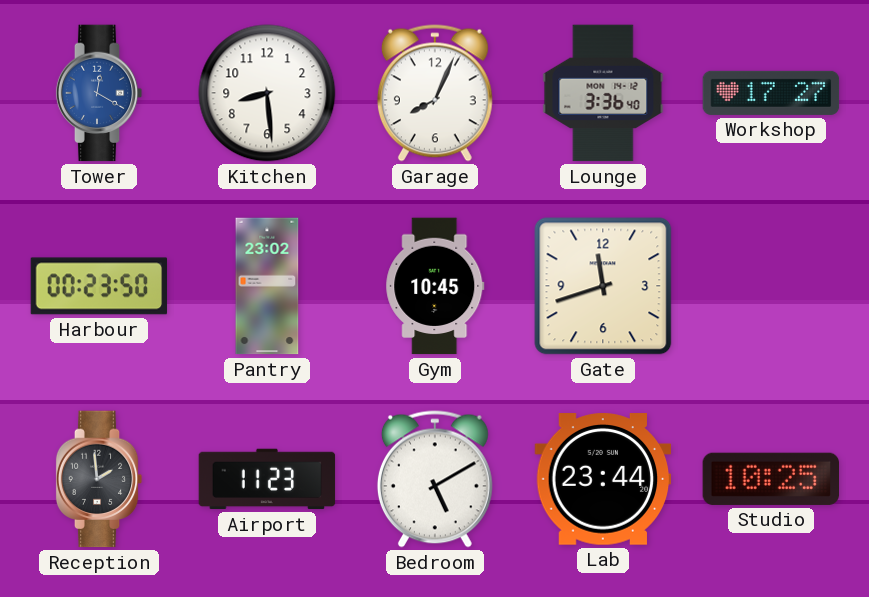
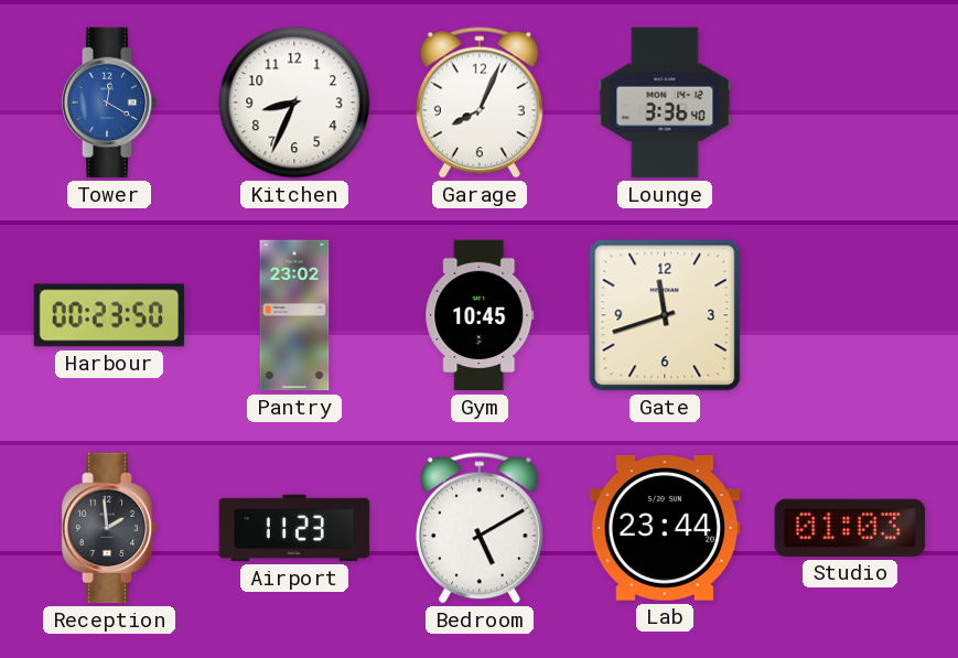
Kitchen: 8:29 -> 8:34
Workshop: 17:27 -> none
Studio: 10:25 -> 01:03
